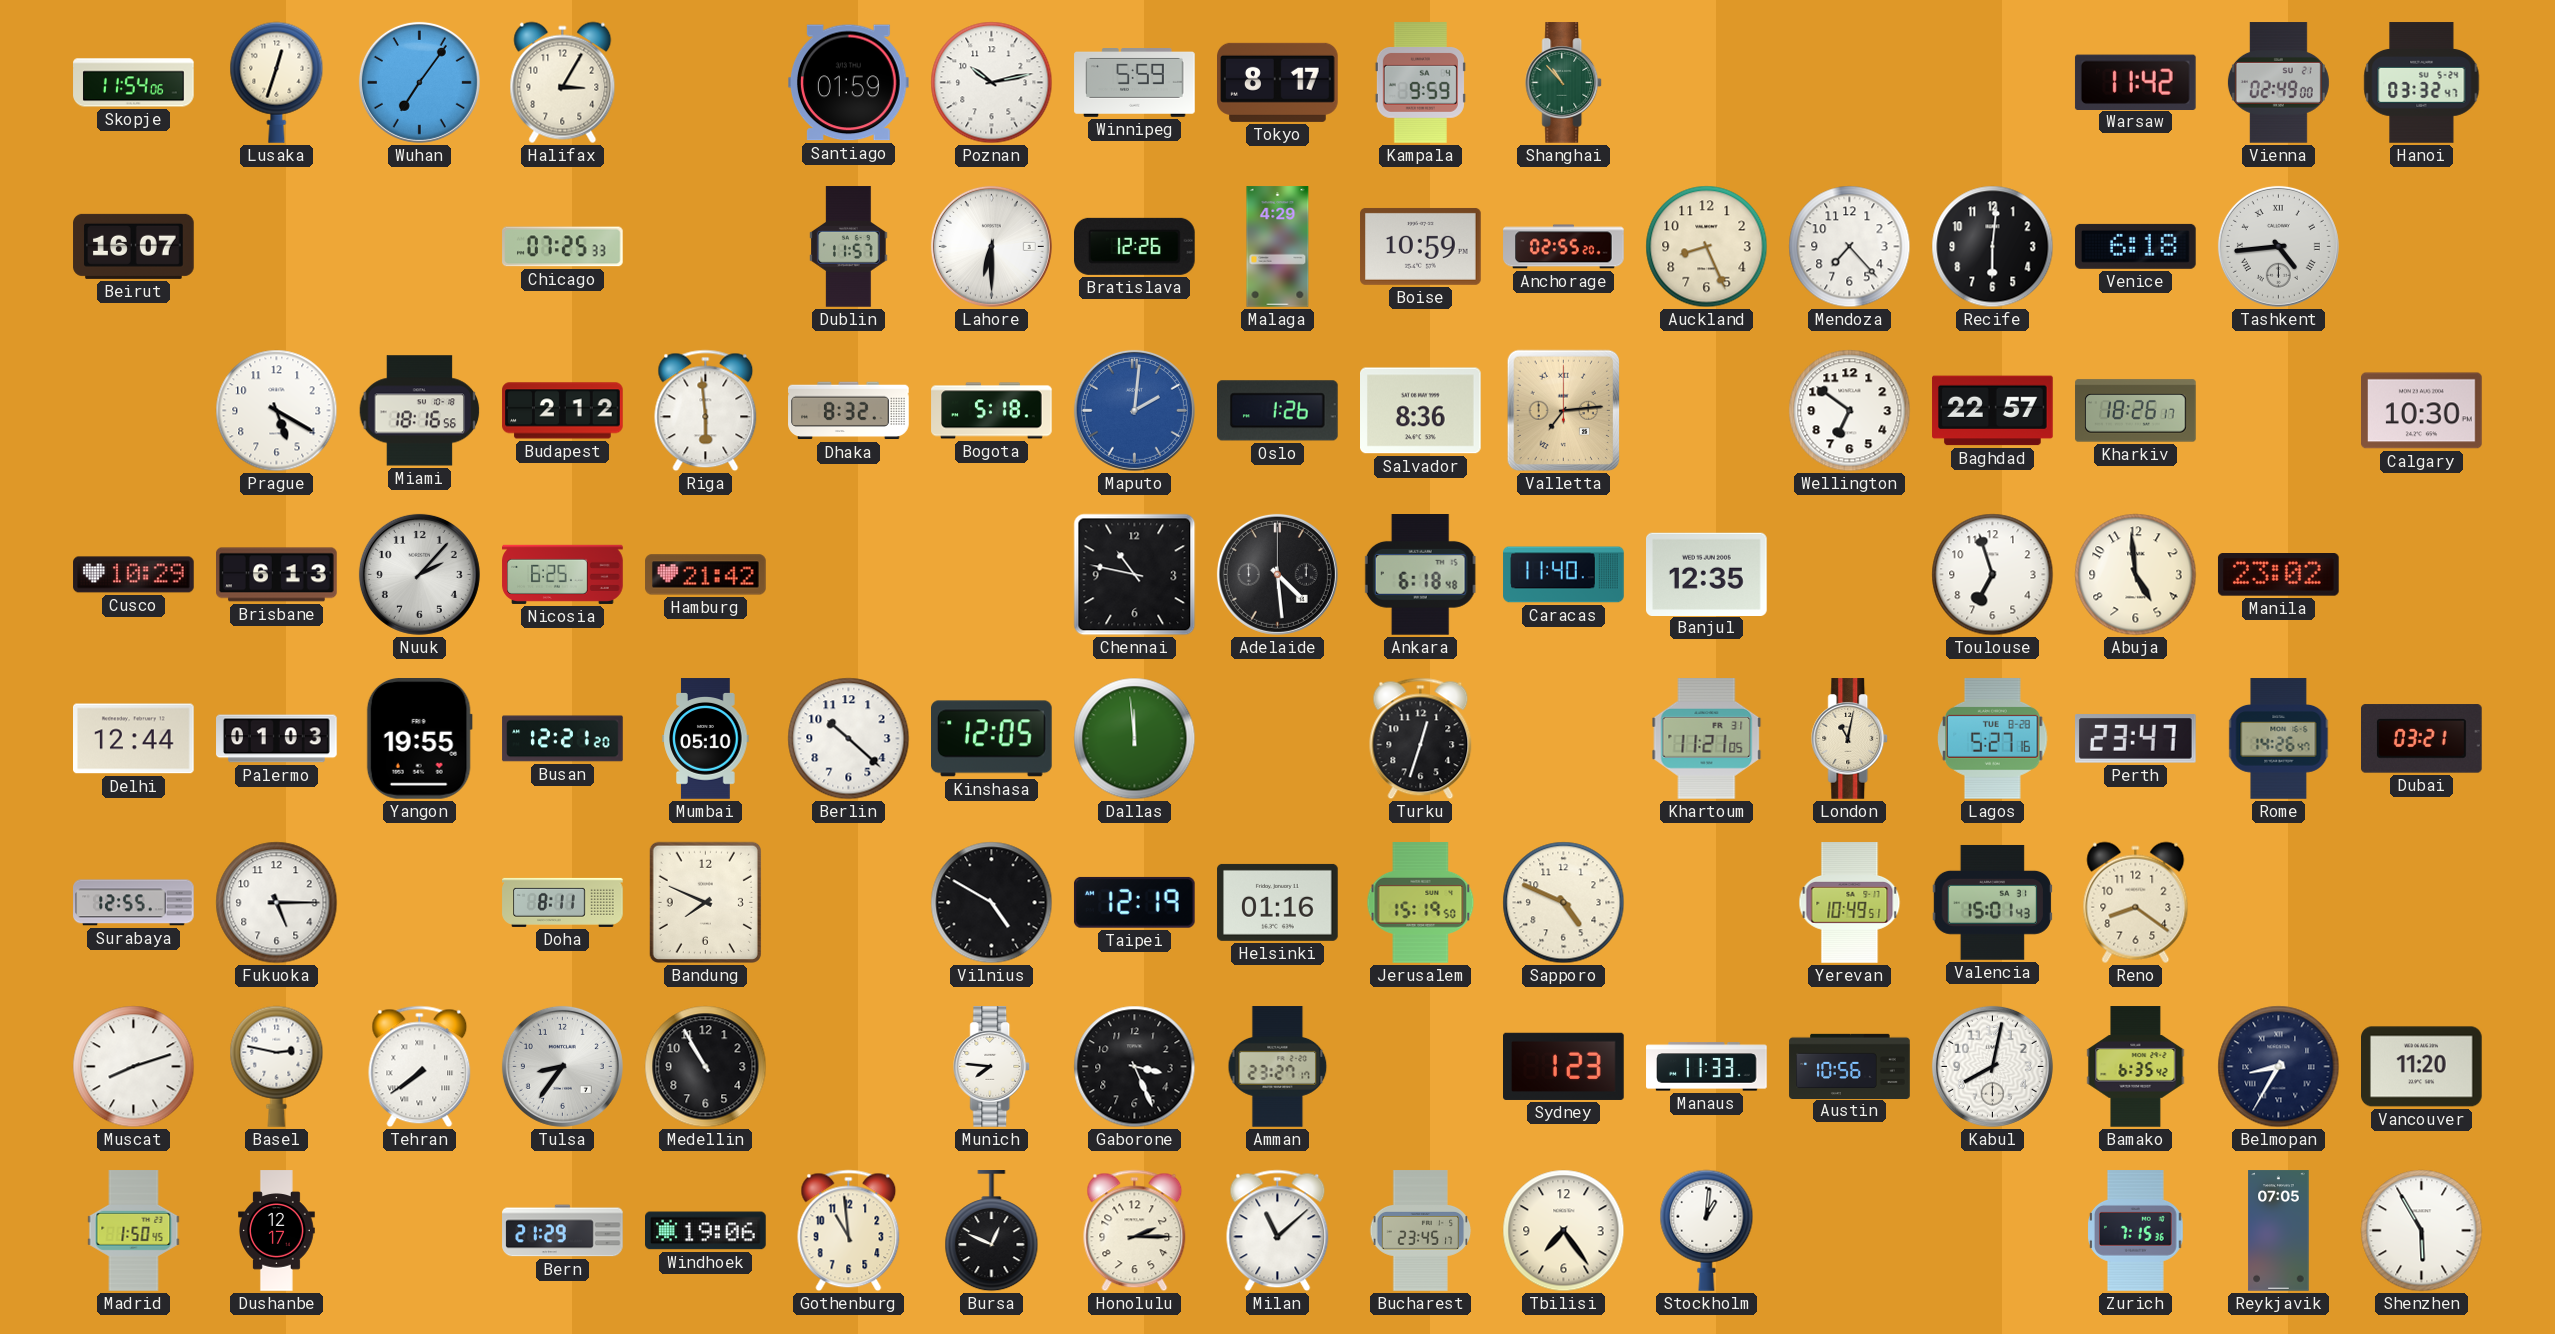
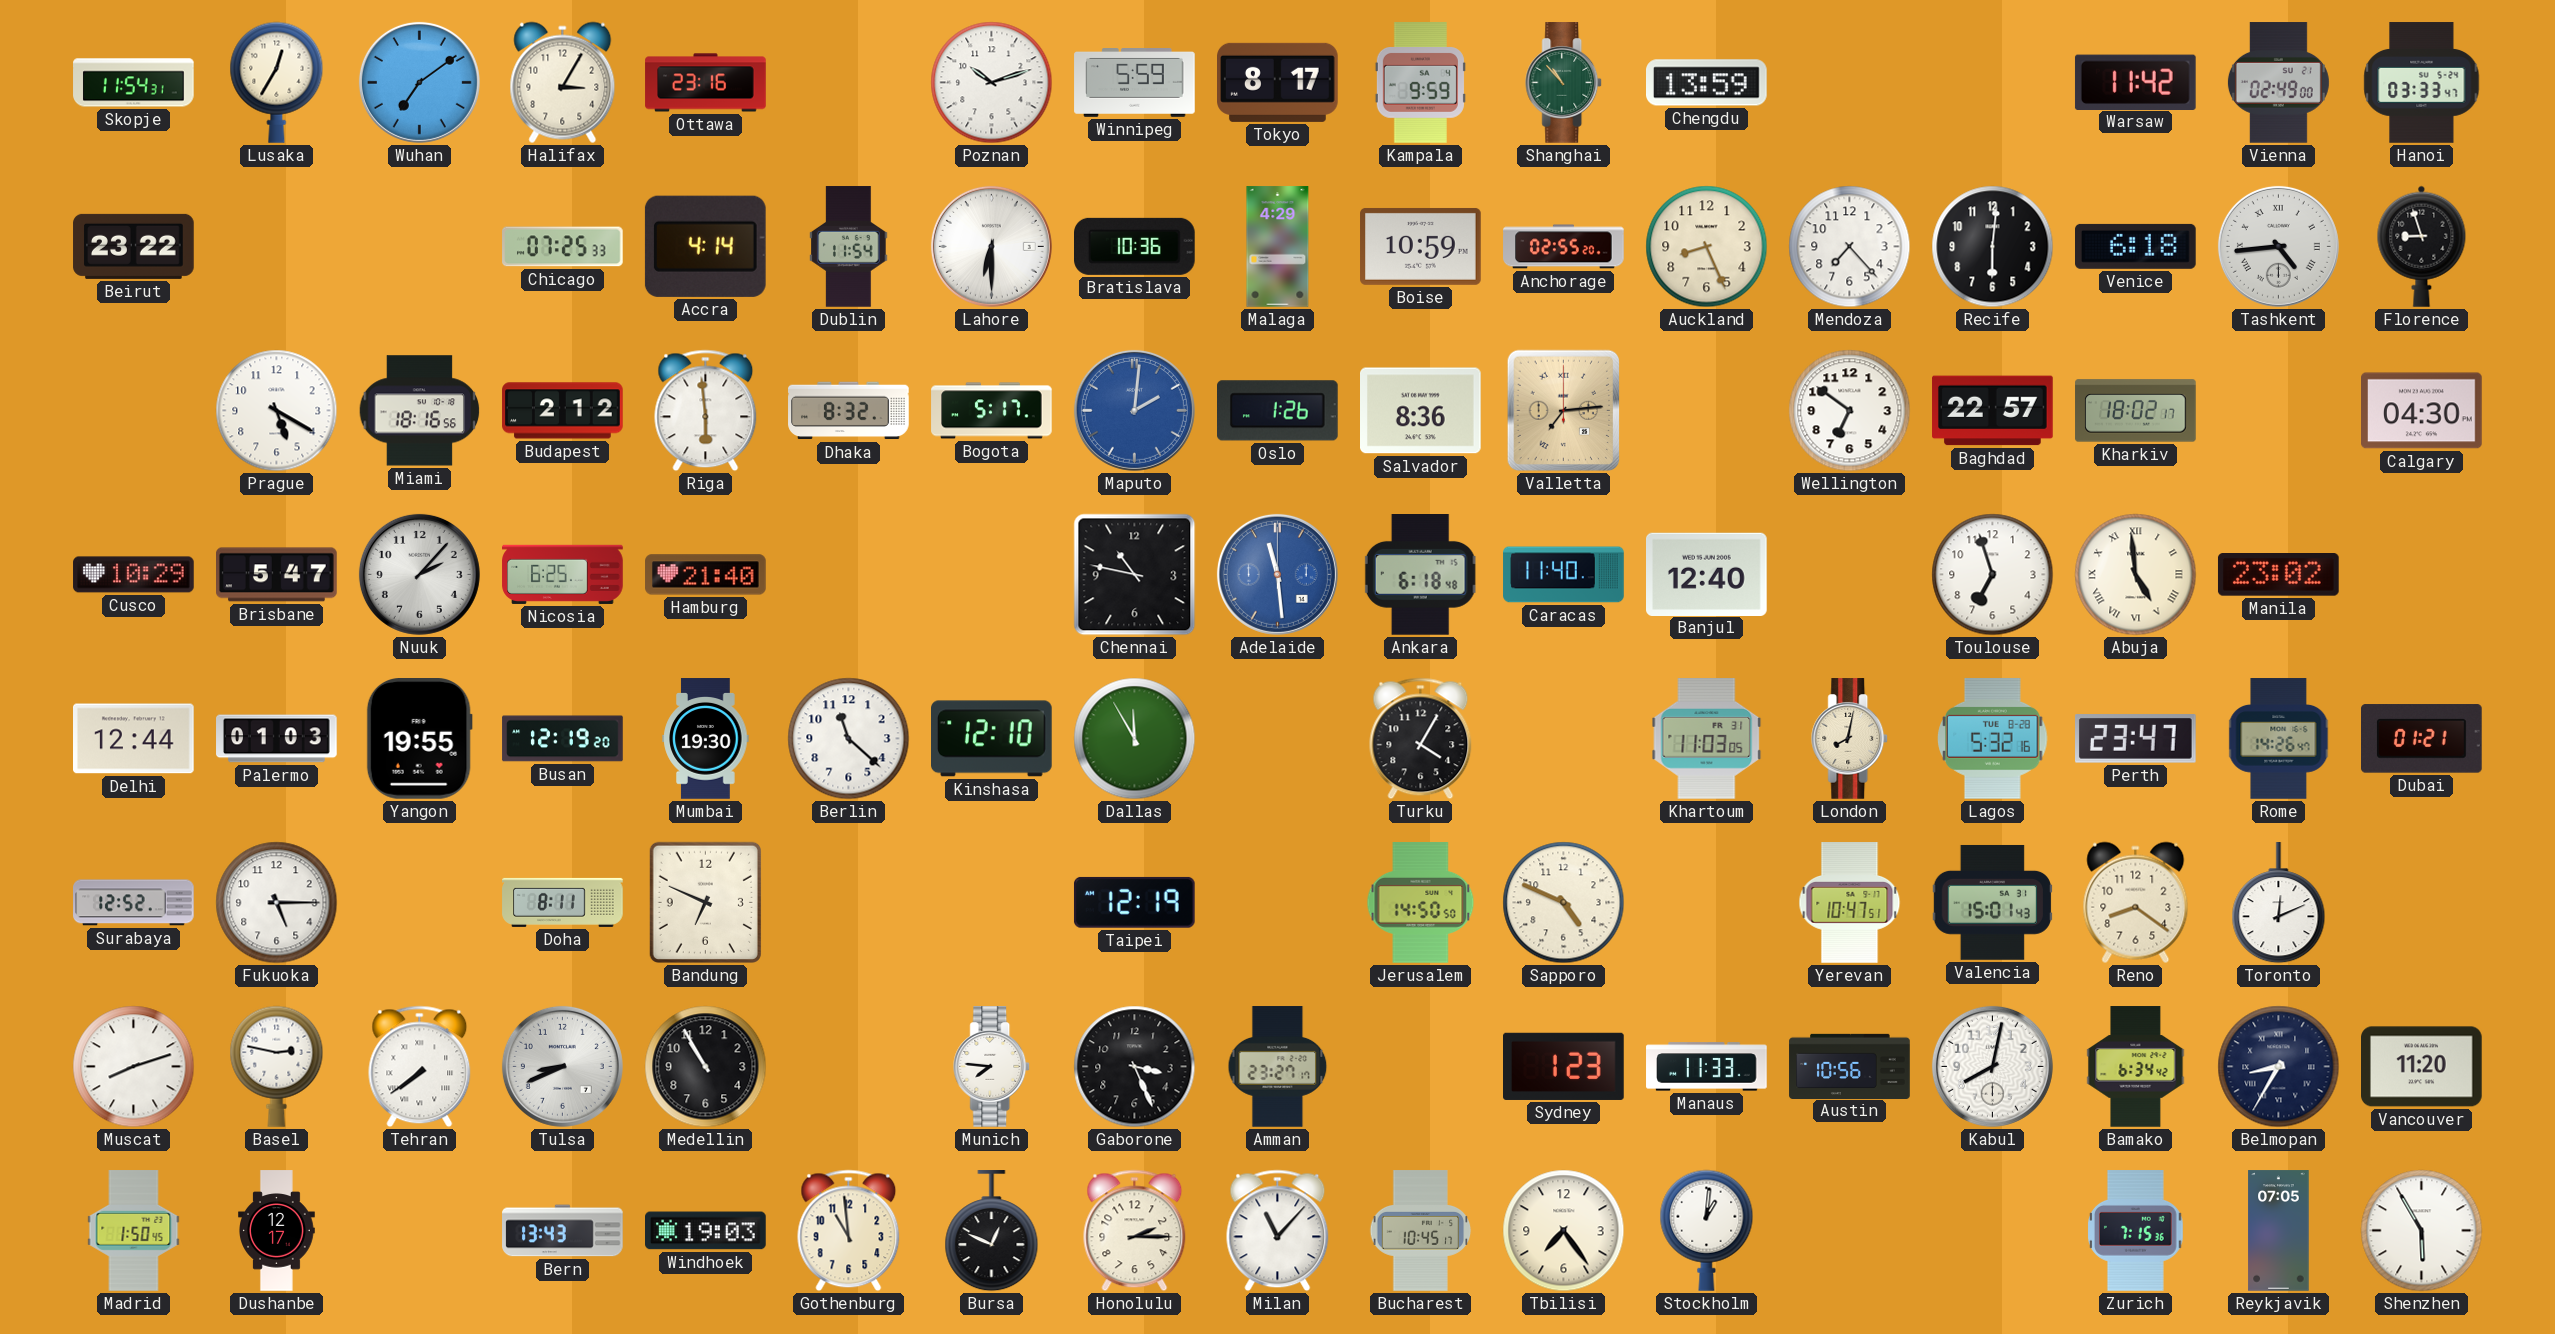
Skopje: 11:54:06 -> 11:54:31
Lusaka: 12:33 -> 12:35
Wuhan: 7:06 -> 7:09
Ottawa: none -> 23:16
Santiago: 01:59 -> none
Poznan: 10:13 -> 10:12
Chengdu: none -> 13:59
Hanoi: 03:32 -> 03:33
Beirut: 16:07 -> 23:22
Accra: none -> 4:14
Dublin: 11:57 -> 11:54
Bratislava: 12:26 -> 10:36
Florence: none -> 8:57
Bogota: 5:18 -> 5:17
Kharkiv: 18:26 -> 18:02
Calgary: 10:30 -> 04:30
Brisbane: 6:13 -> 5:47
Hamburg: 21:42 -> 21:40
Adelaide: 4:29 -> 11:29
Adelaide dial: black -> blue
Banjul: 12:35 -> 12:40
Abuja numerals: Arabic -> Roman
Busan: 12:21 -> 12:19
Mumbai: 05:10 -> 19:30
Berlin: 10:22 -> 11:22
Kinshasa: 12:05 -> 12:10
Dallas: 11:59 -> 11:55
Turku: 12:33 -> 4:05
Khartoum: 11:21 -> 11:03
London: 11:02 -> 8:02
Lagos: 5:27 -> 5:32
Dubai: 03:21 -> 01:21
Surabaya: 12:55 -> 12:52
Bandung: 7:49 -> 6:49
Vilnius: 4:50 -> none
Helsinki: 01:16 -> none
Jerusalem: 15:19 -> 14:50
Yerevan: 10:49 -> 10:47
Toronto: none -> 12:11
Tulsa: 8:36 -> 8:41
Bamako: 6:35 -> 6:34
Bern: 21:29 -> 13:43
Windhoek: 19:06 -> 19:03
Milan: 11:08 -> 11:07
Bucharest: 23:45 -> 10:45
